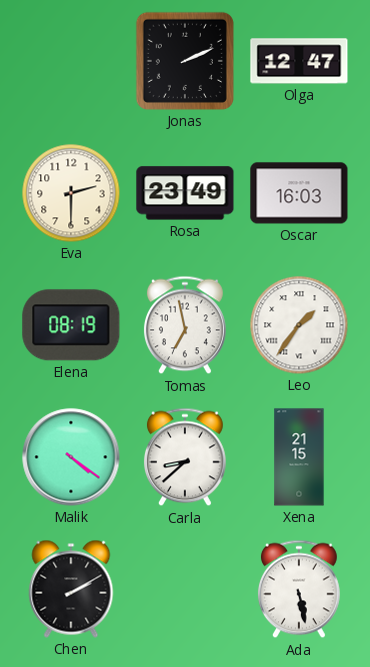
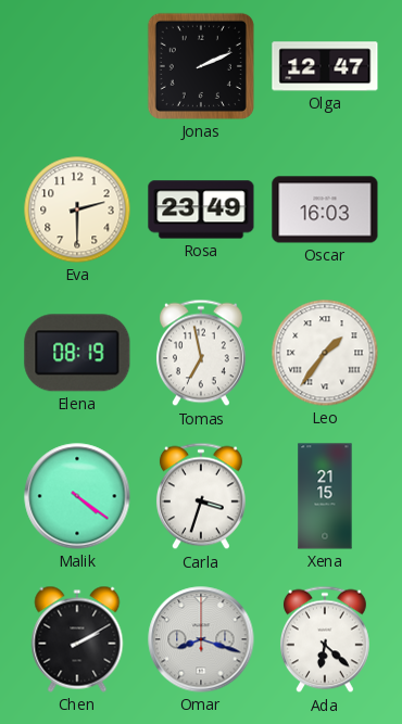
Carla: 8:38 -> 3:33
Omar: none -> 8:18
Ada: 5:28 -> 6:22
